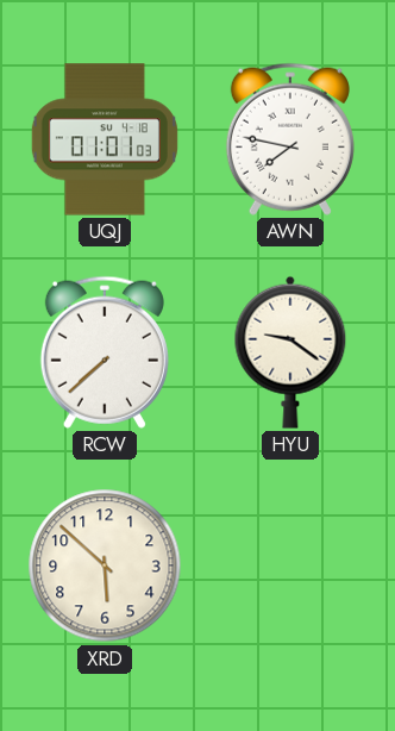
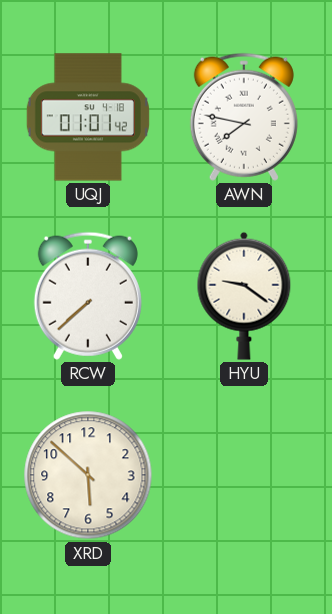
UQJ: 01:01:03 -> 01:01:42
